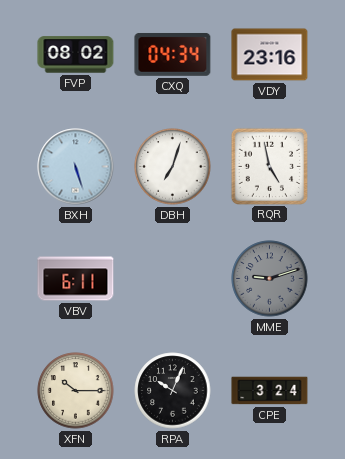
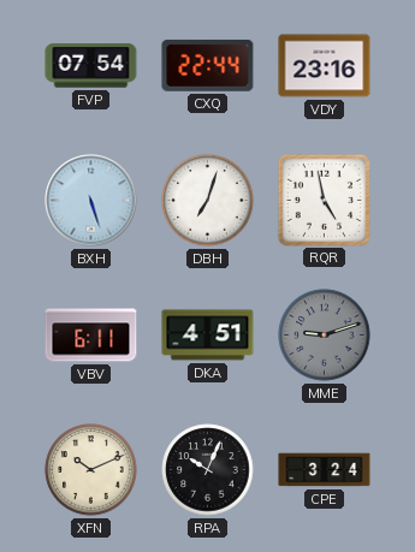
FVP: 08:02 -> 07:54
CXQ: 04:34 -> 22:44
DKA: none -> 4:51
XFN: 10:15 -> 10:11
